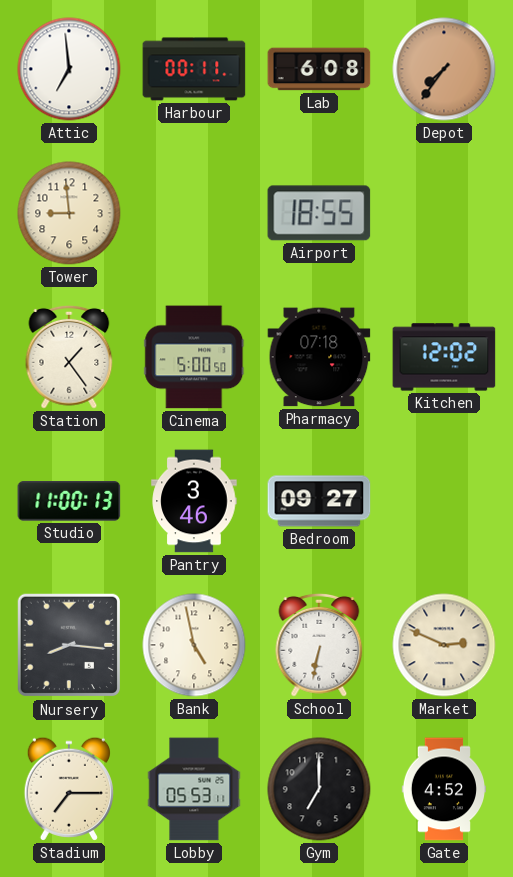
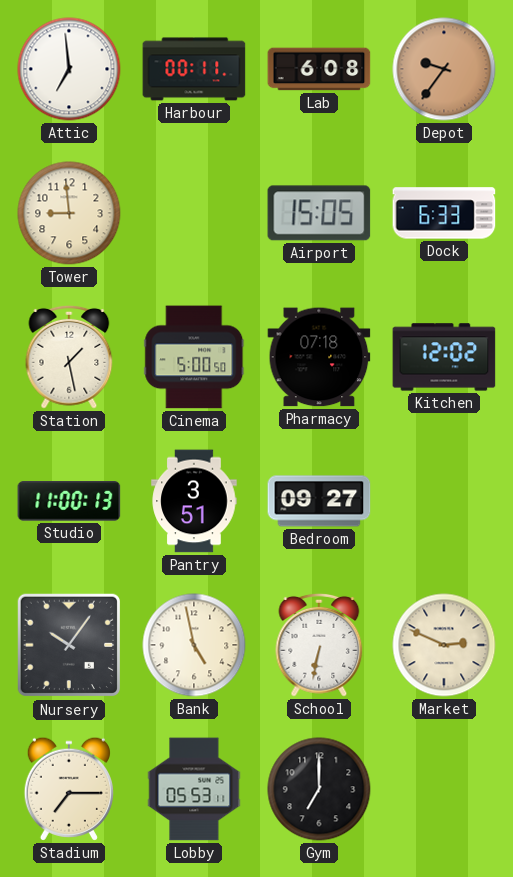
Depot: 7:36 -> 9:36
Airport: 18:55 -> 15:05
Dock: none -> 6:33
Station: 1:24 -> 1:28
Pantry: 3:46 -> 3:51
Nursery: 8:16 -> 10:06
Gate: 4:52 -> none
